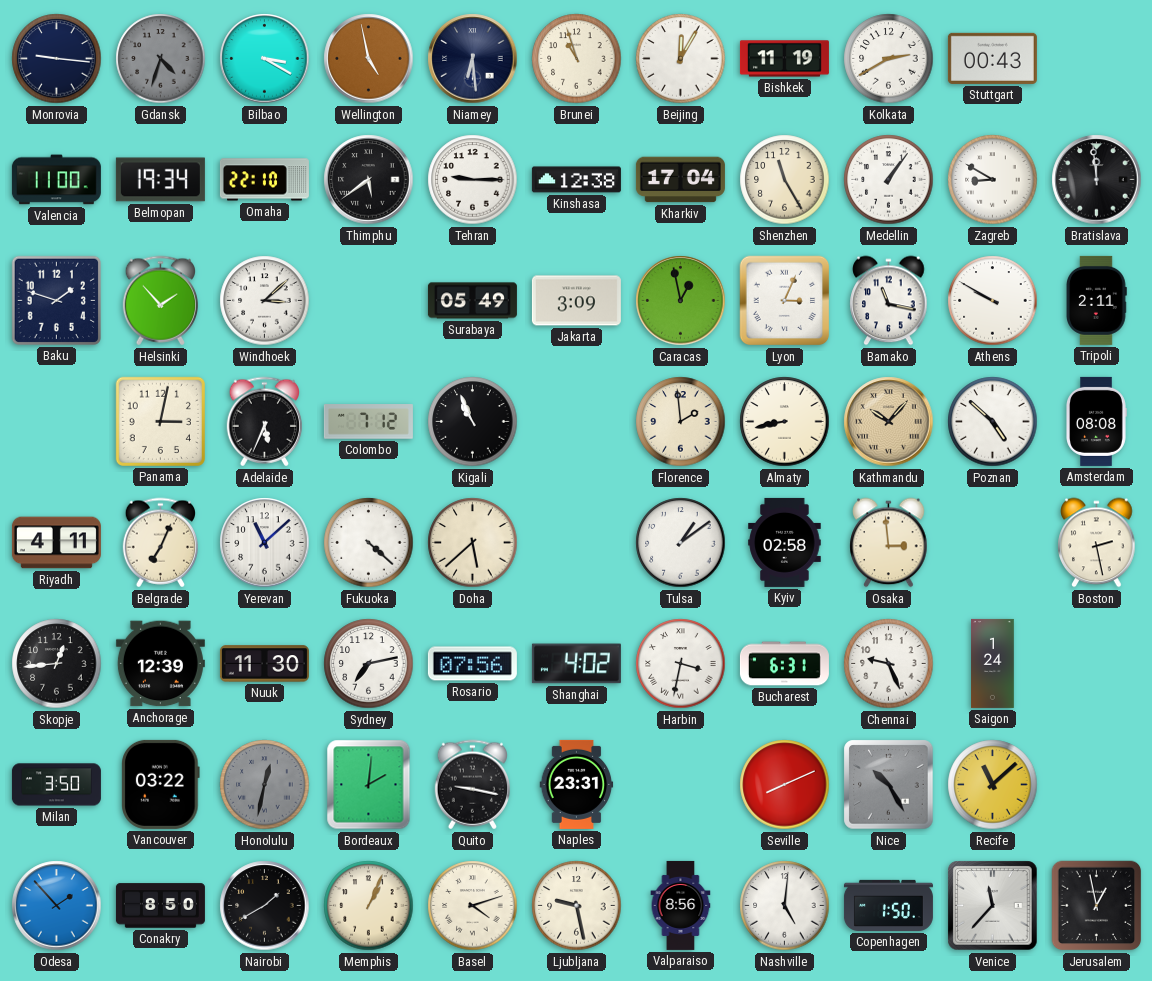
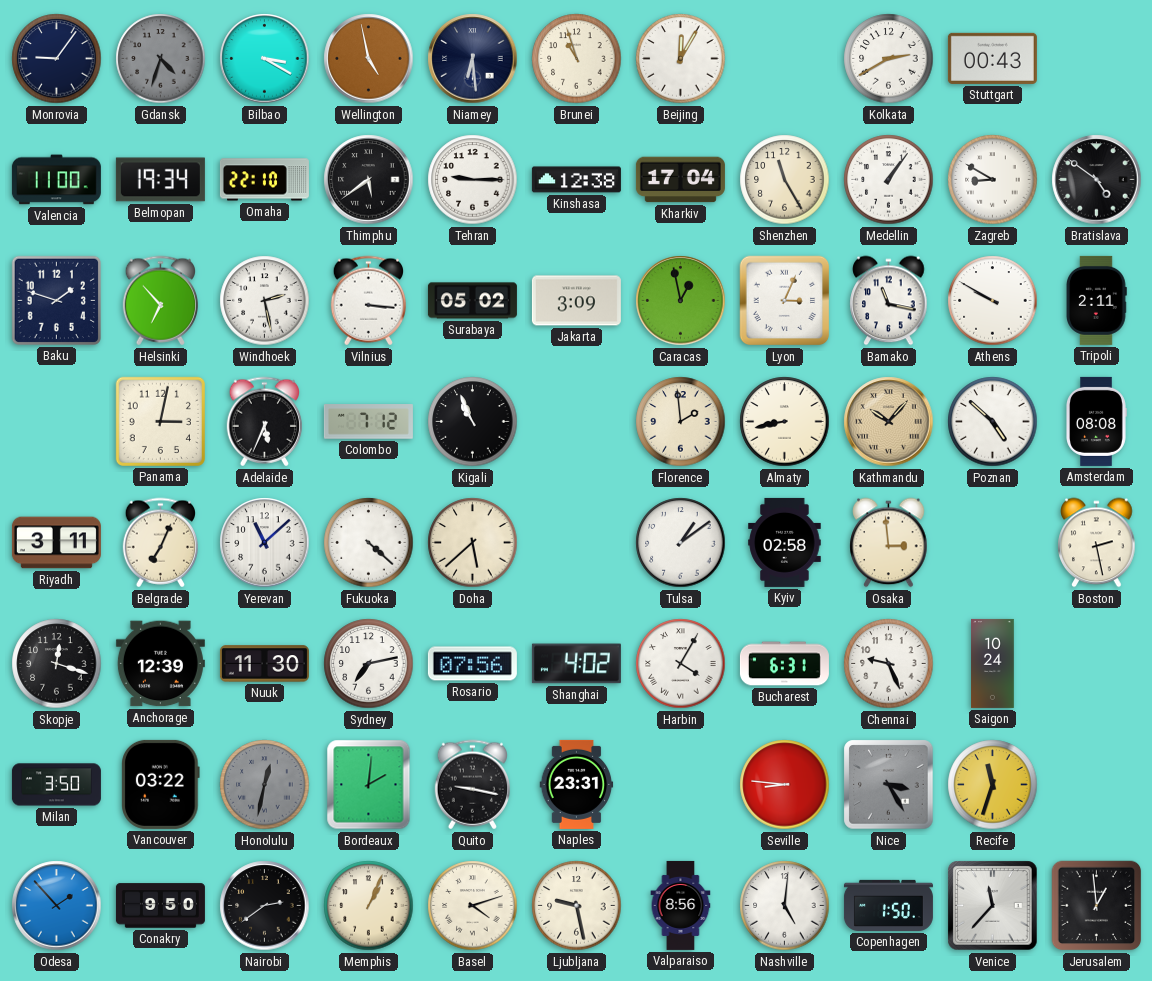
Monrovia: 9:16 -> 9:06
Bishkek: 11:19 -> none
Bratislava: 11:59 -> 4:51
Helsinki: 1:53 -> 6:53
Windhoek: 3:08 -> 2:28
Vilnius: none -> 3:16
Surabaya: 05:49 -> 05:02
Riyadh: 4:11 -> 3:11
Skopje: 12:44 -> 12:18
Harbin: 3:32 -> 4:05
Saigon: 1:24 -> 10:24
Seville: 8:11 -> 8:46
Nice: 10:25 -> 3:25
Recife: 11:08 -> 11:33
Conakry: 8:50 -> 9:50
Nairobi: 1:40 -> 2:39
Jerusalem: 12:58 -> 12:59
